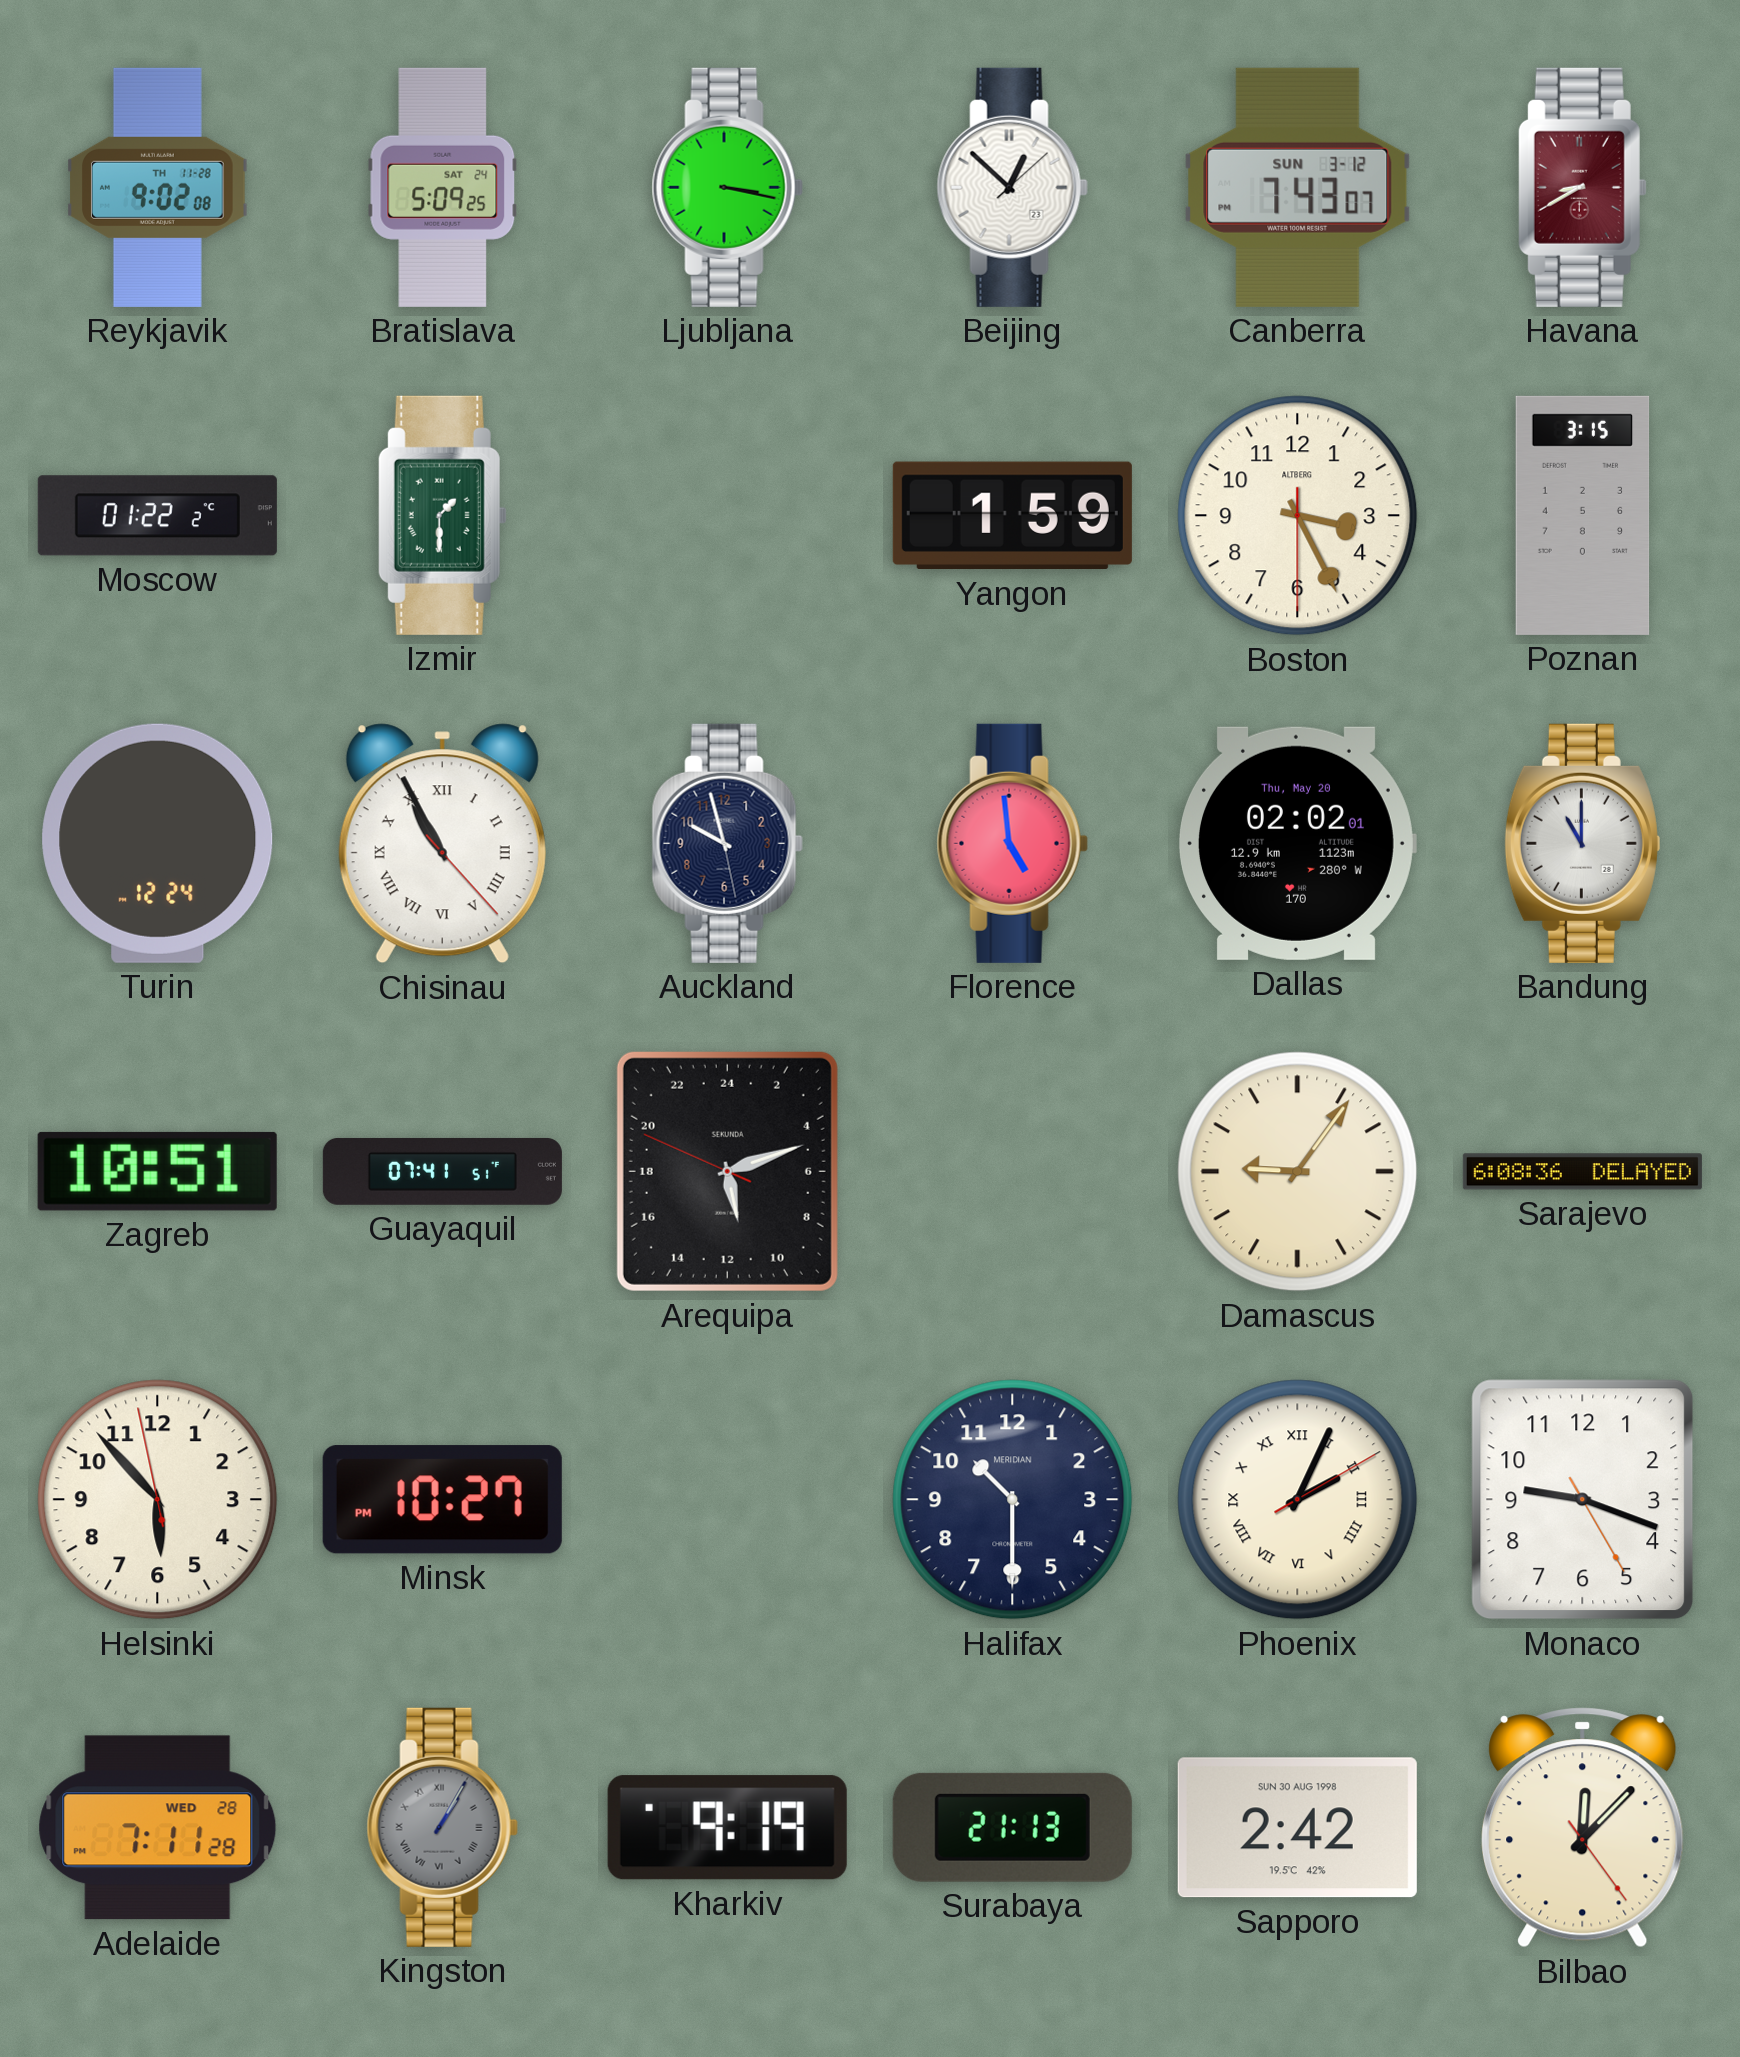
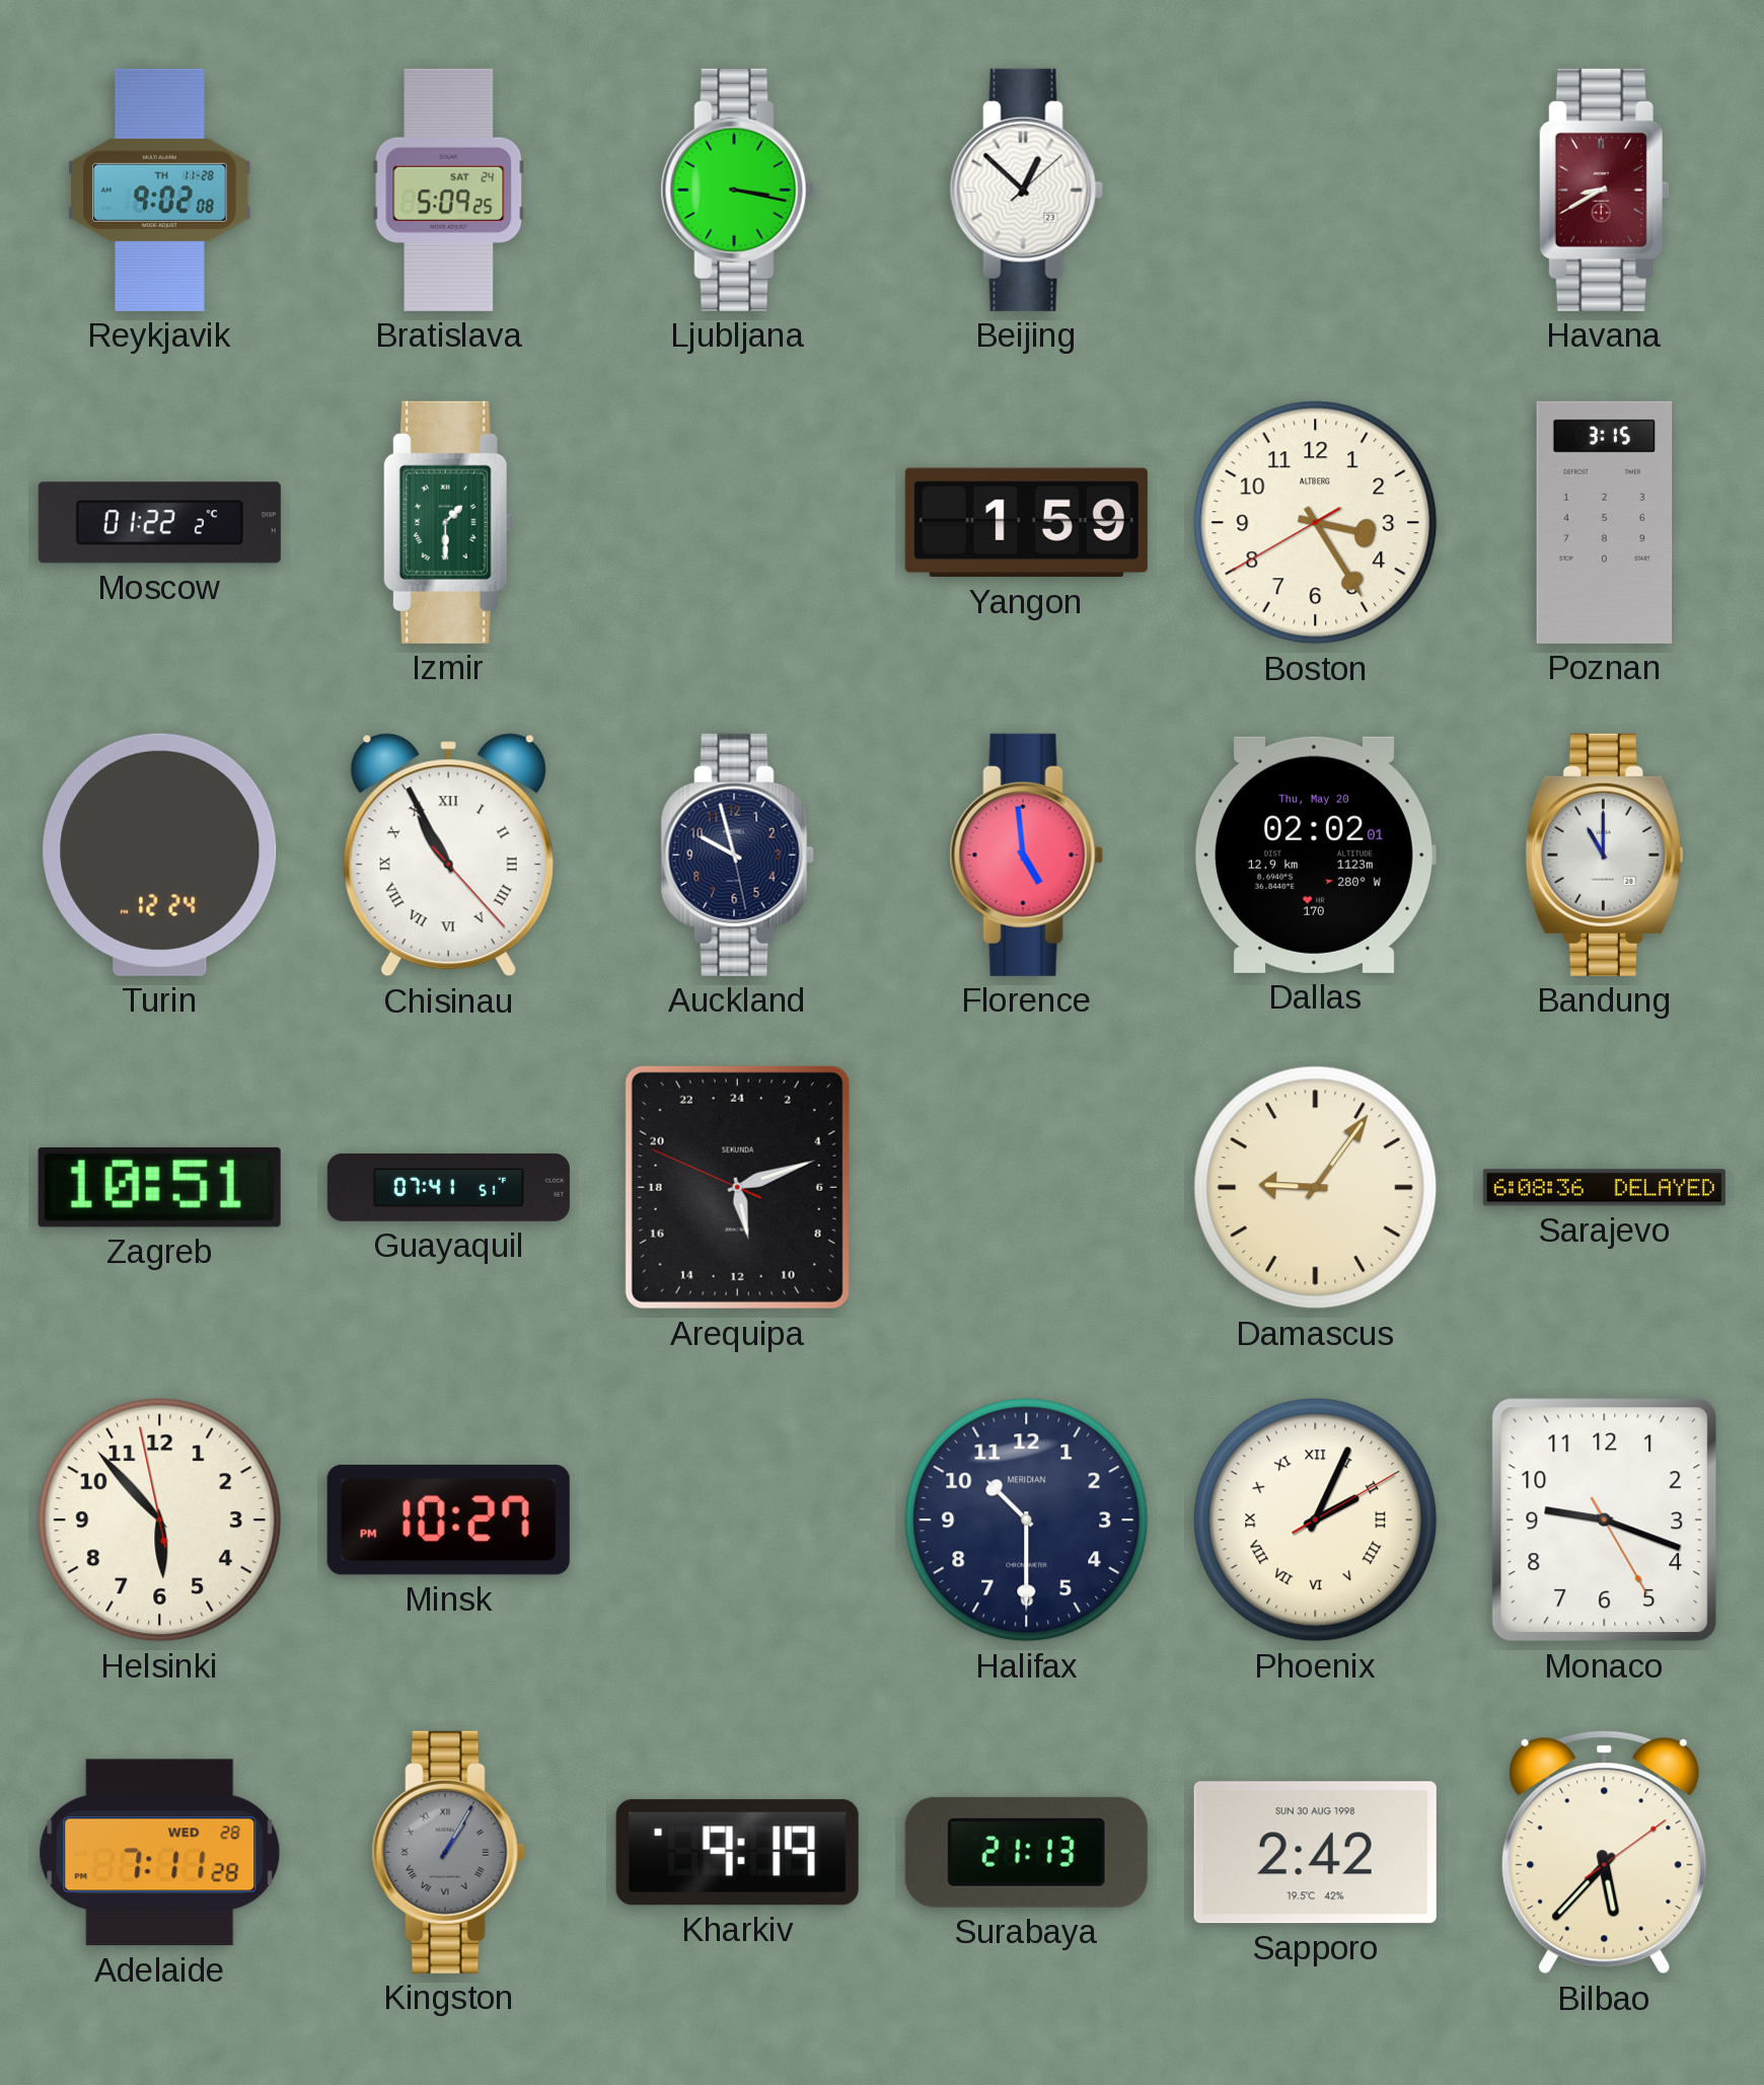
Canberra: 7:43 -> none
Boston: 3:25 -> 3:24
Bilbao: 12:07 -> 5:37
